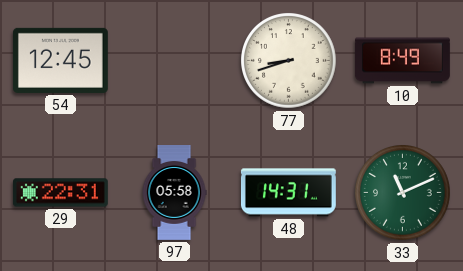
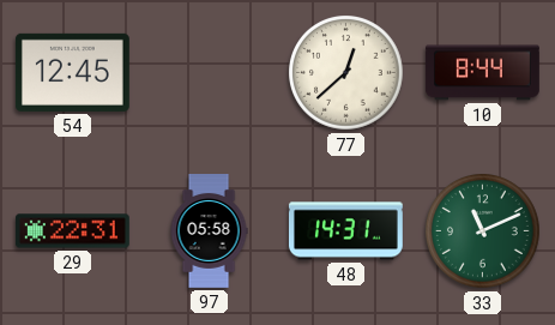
77: 8:42 -> 12:38
10: 8:49 -> 8:44
